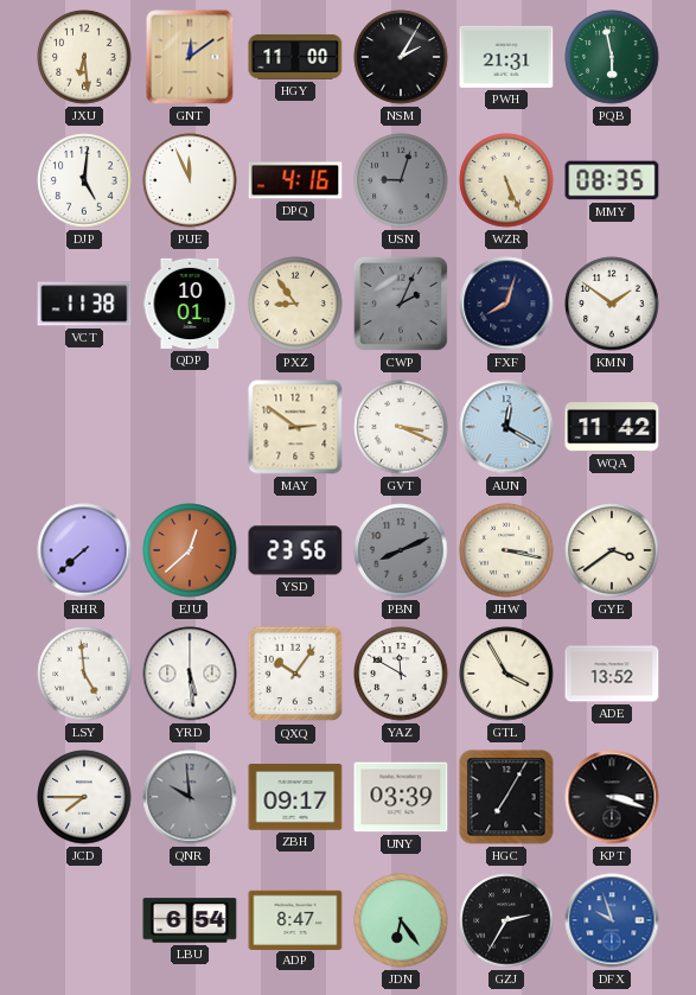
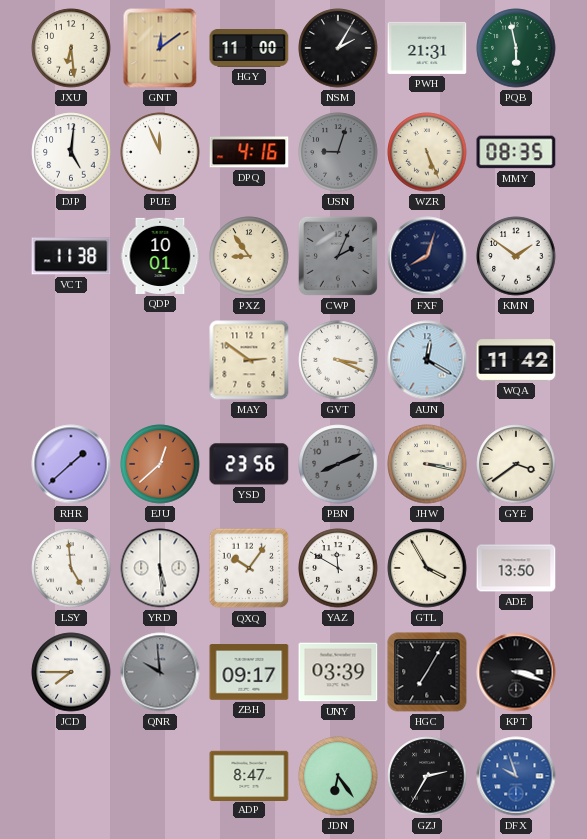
RHR: 7:38 -> 1:38
ADE: 13:52 -> 13:50
LBU: 6:54 -> none
